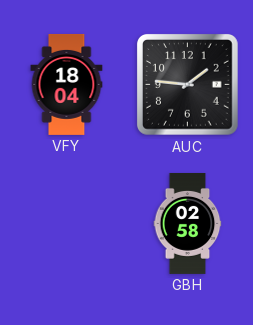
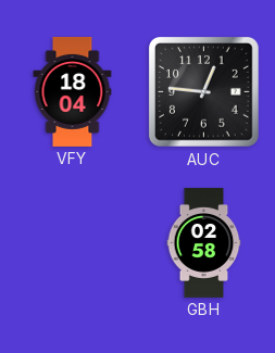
AUC: 1:46 -> 12:46
